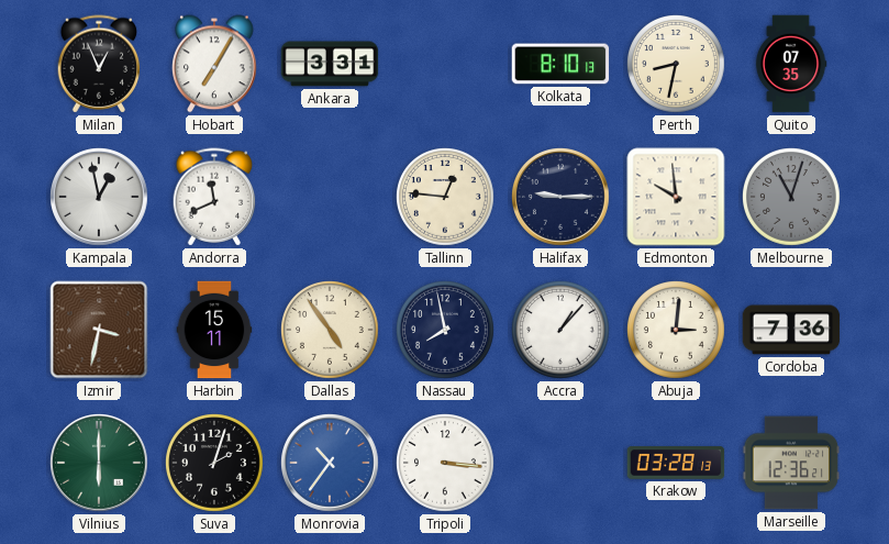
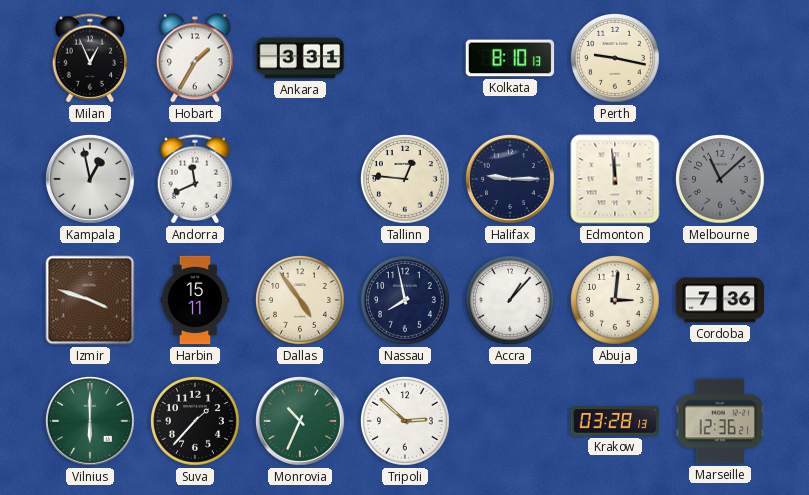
Hobart: 7:05 -> 1:35
Perth: 8:32 -> 9:17
Quito: 07:35 -> none
Edmonton: 9:59 -> 11:59
Melbourne: 11:03 -> 11:08
Izmir: 3:32 -> 3:48
Suva: 2:03 -> 1:37
Monrovia: 10:36 -> 10:34
Monrovia dial: blue -> green
Tripoli: 3:16 -> 2:52
